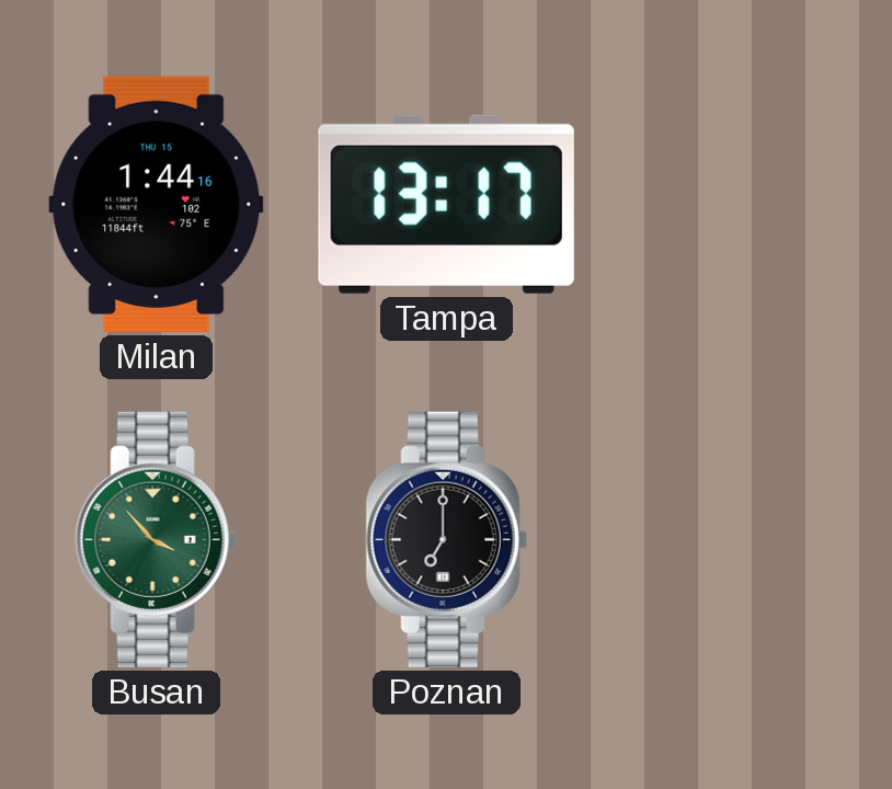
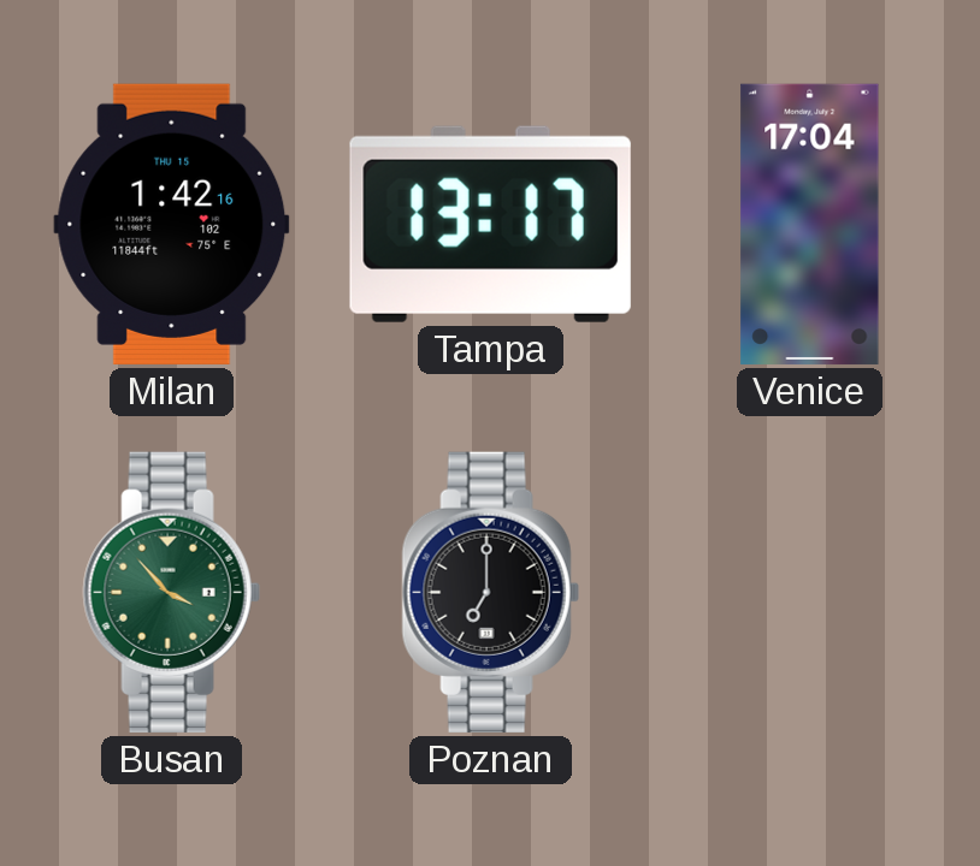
Milan: 1:44 -> 1:42
Venice: none -> 17:04
